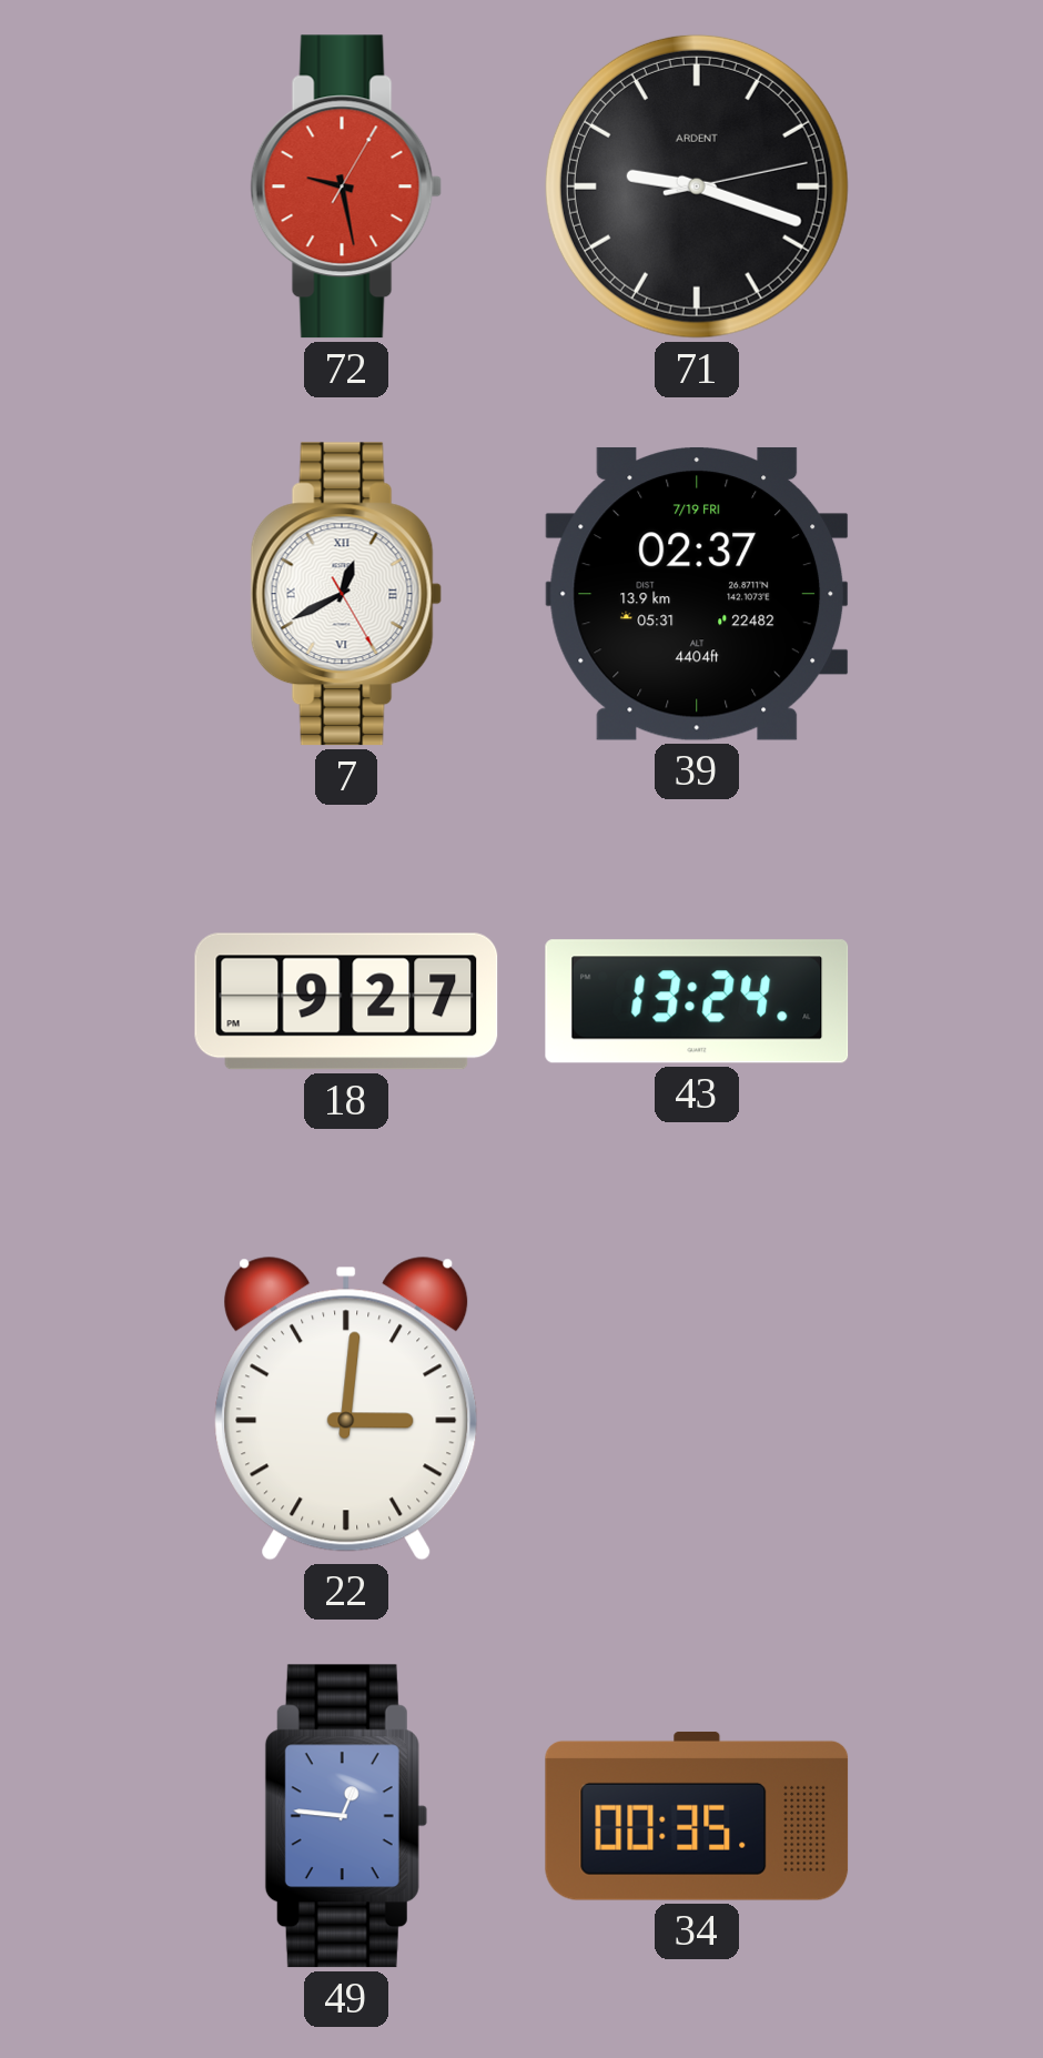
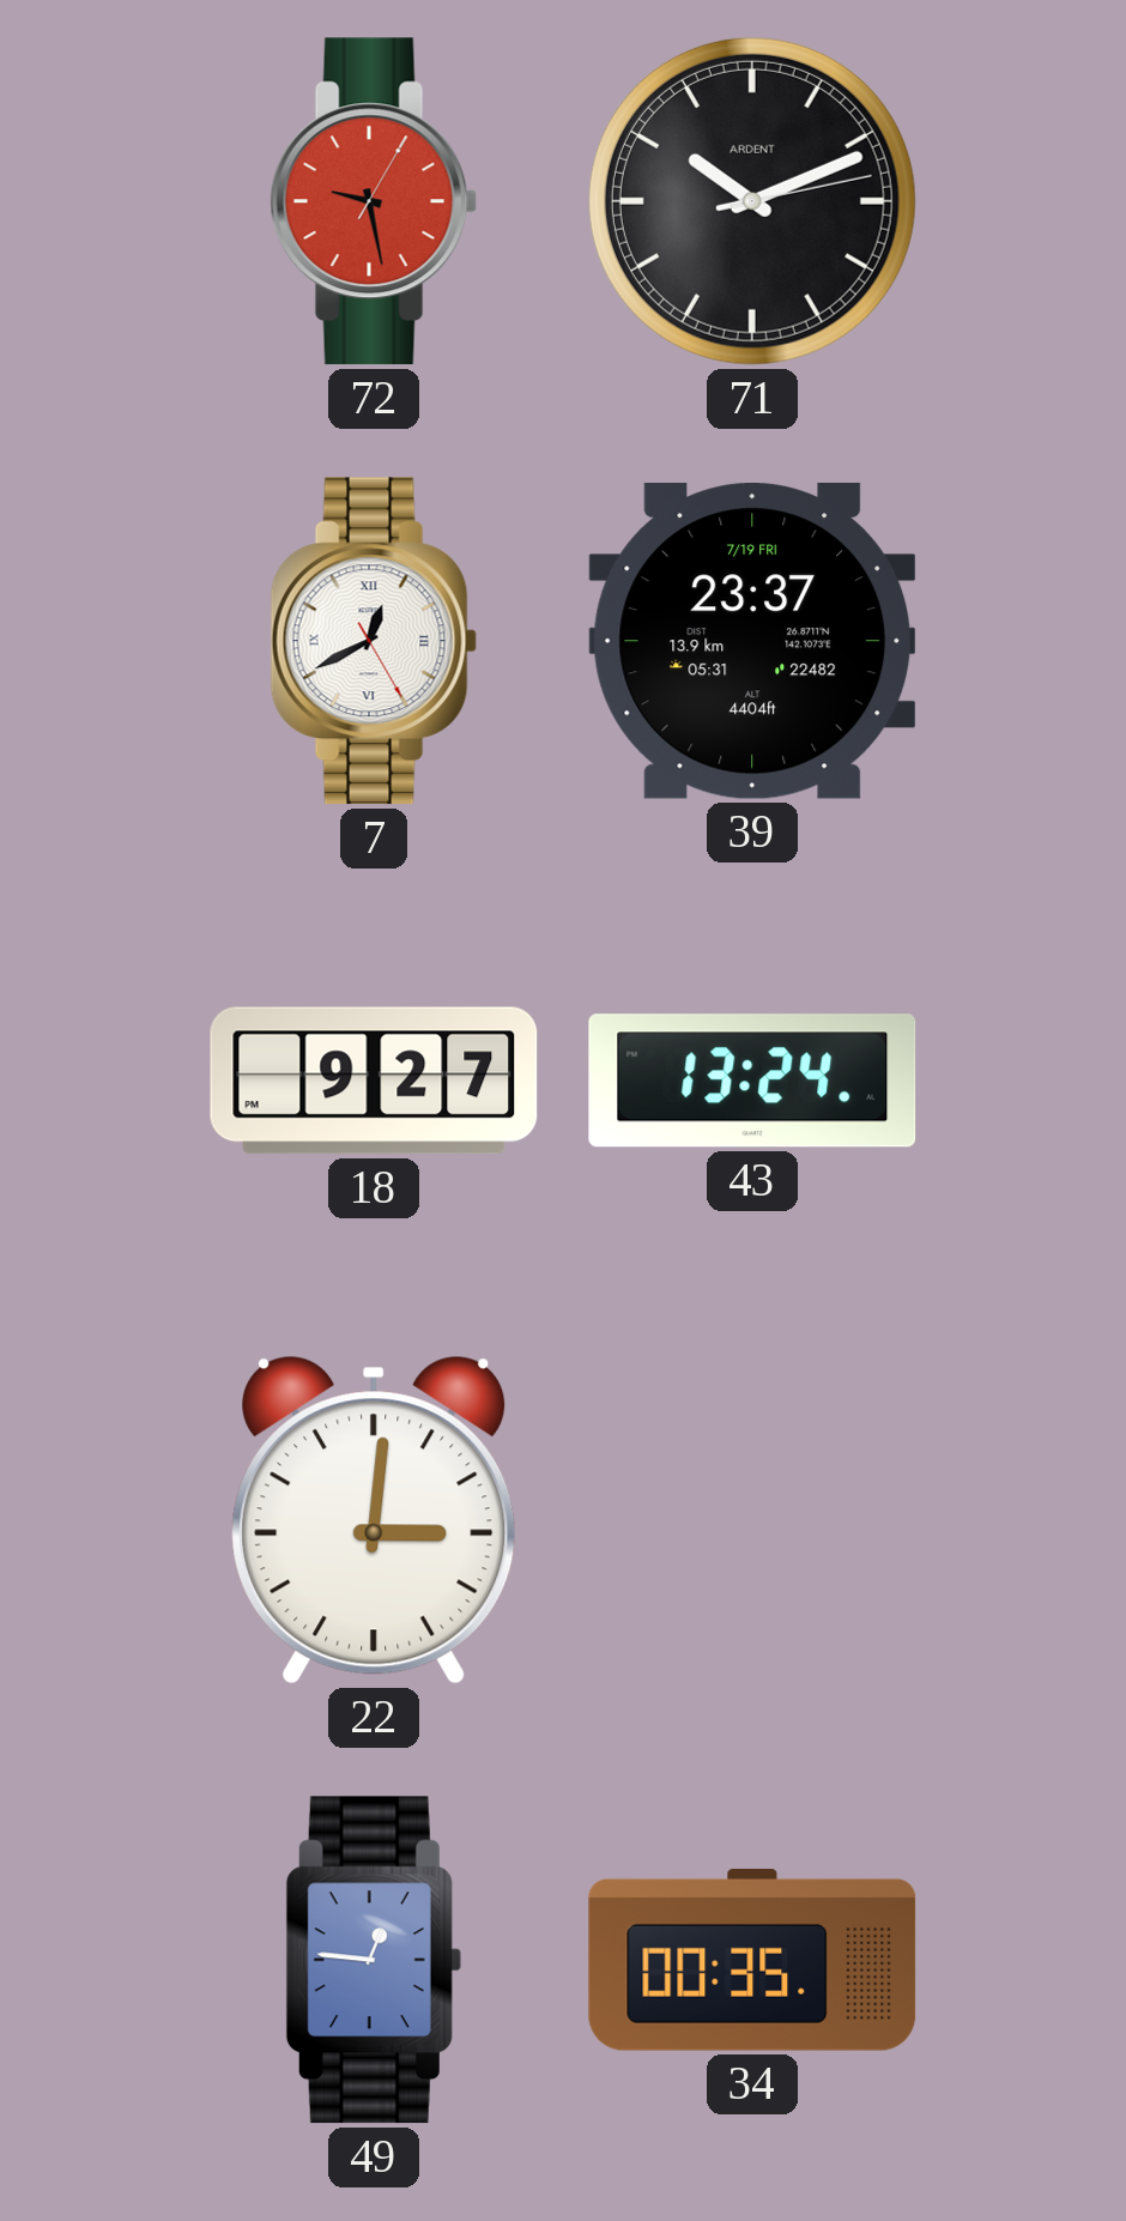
71: 9:18 -> 10:11
39: 02:37 -> 23:37
